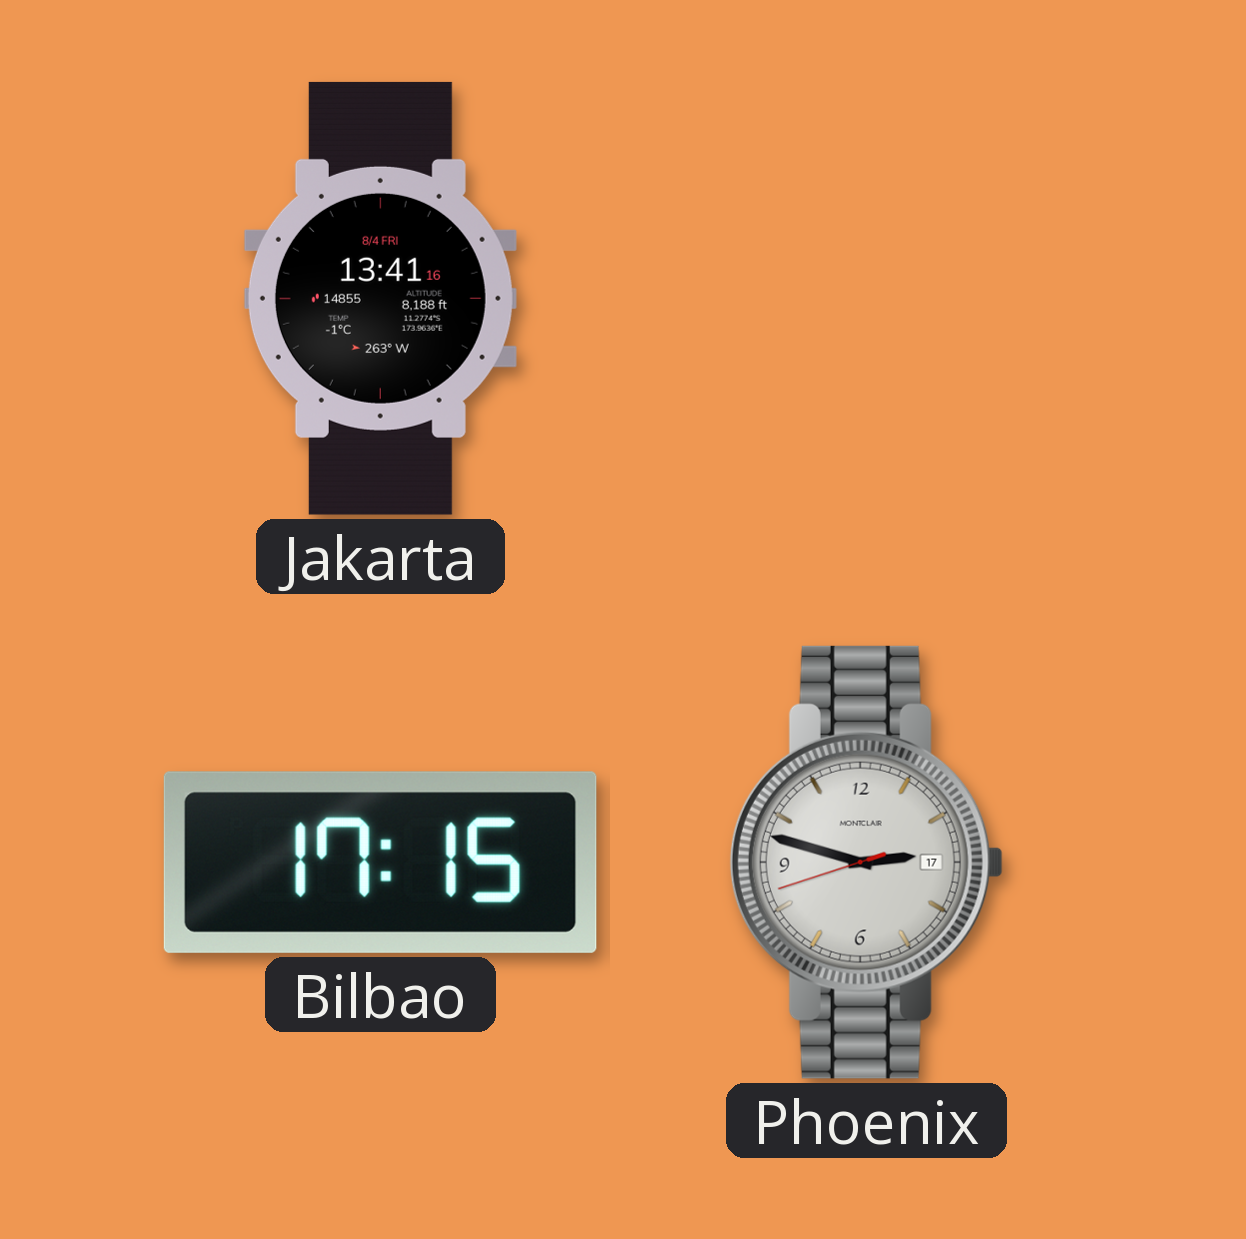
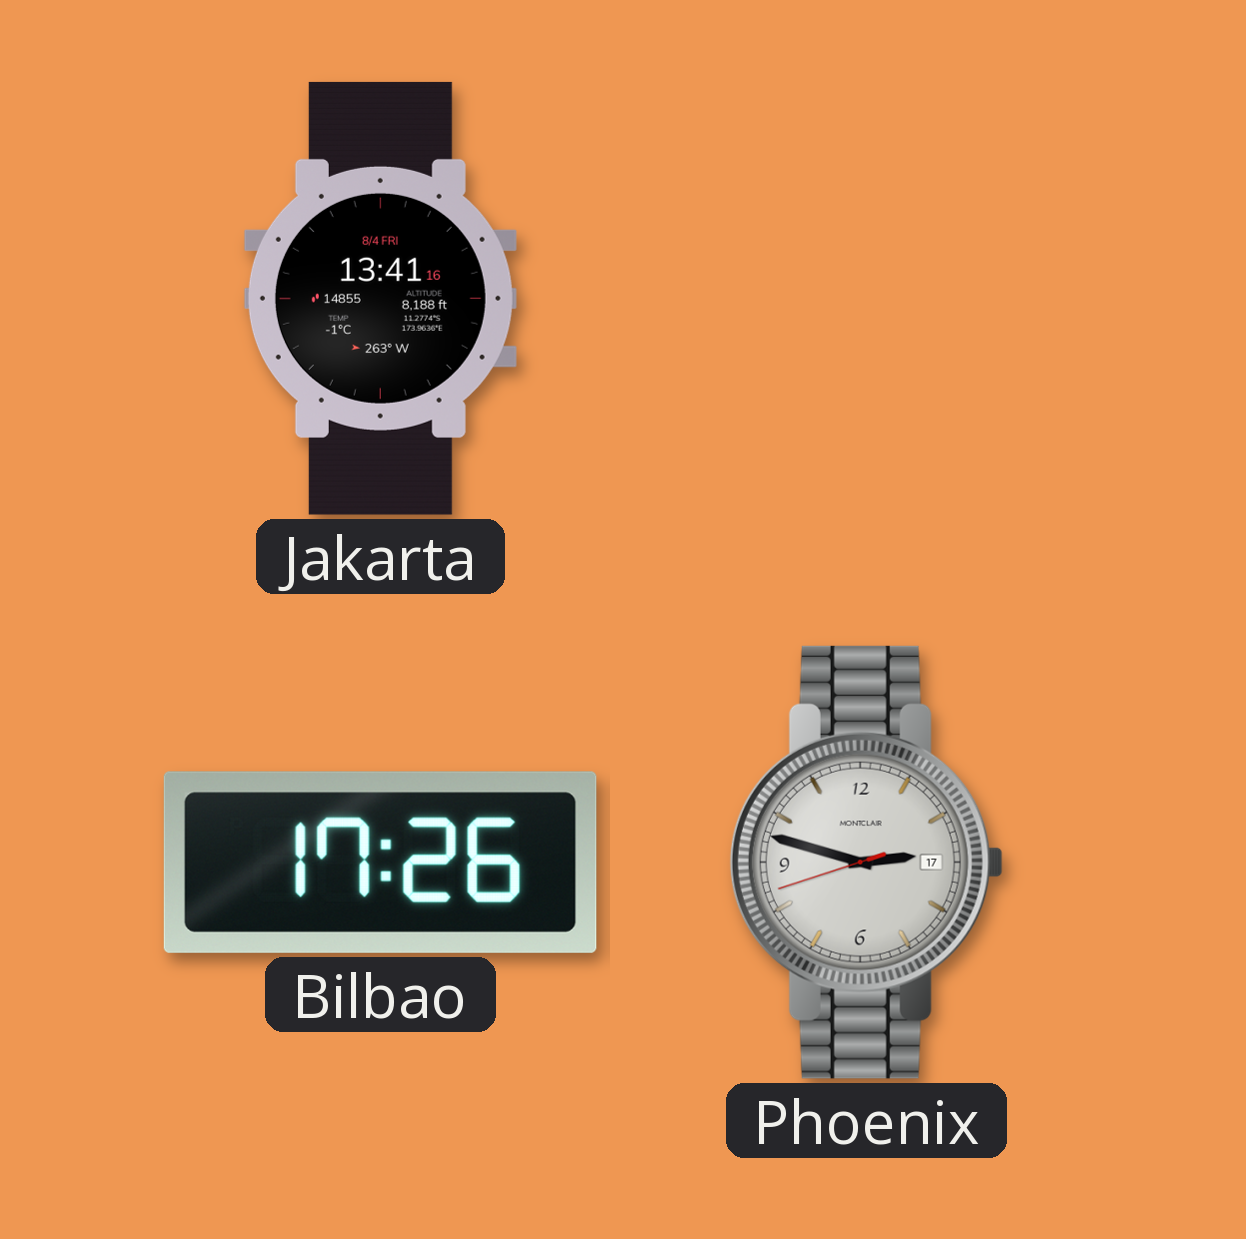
Bilbao: 17:15 -> 17:26
